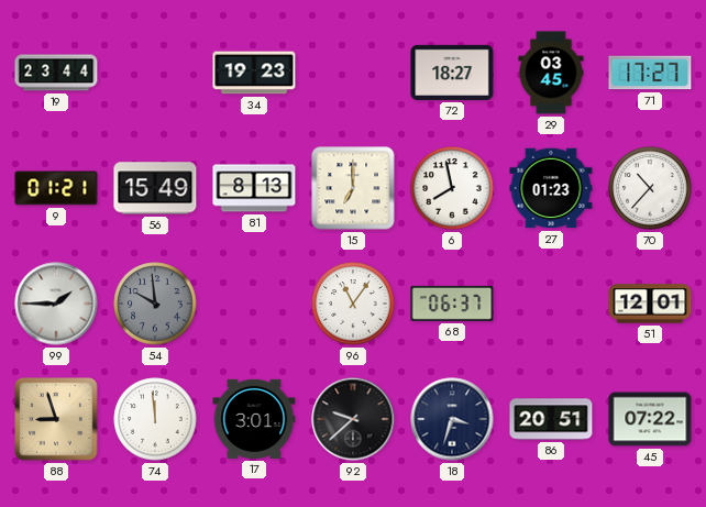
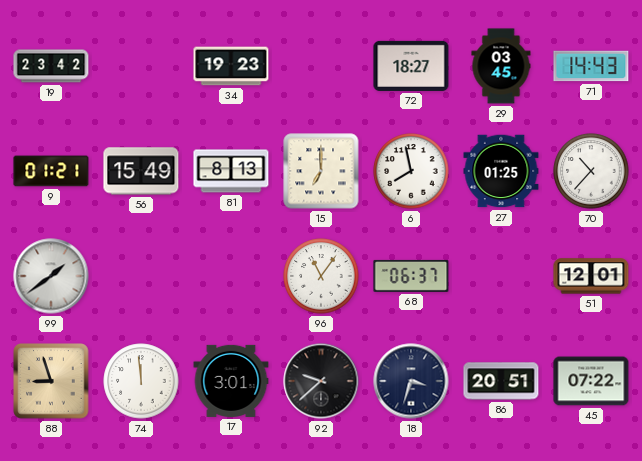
19: 23:44 -> 23:42
71: 17:27 -> 14:43
27: 01:23 -> 01:25
99: 1:45 -> 1:39
54: 9:59 -> none
